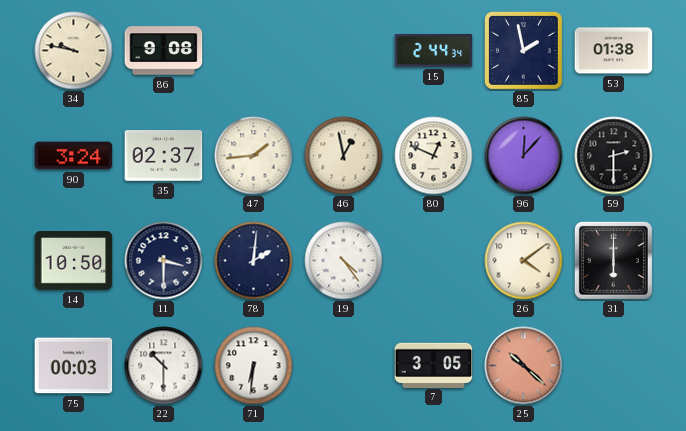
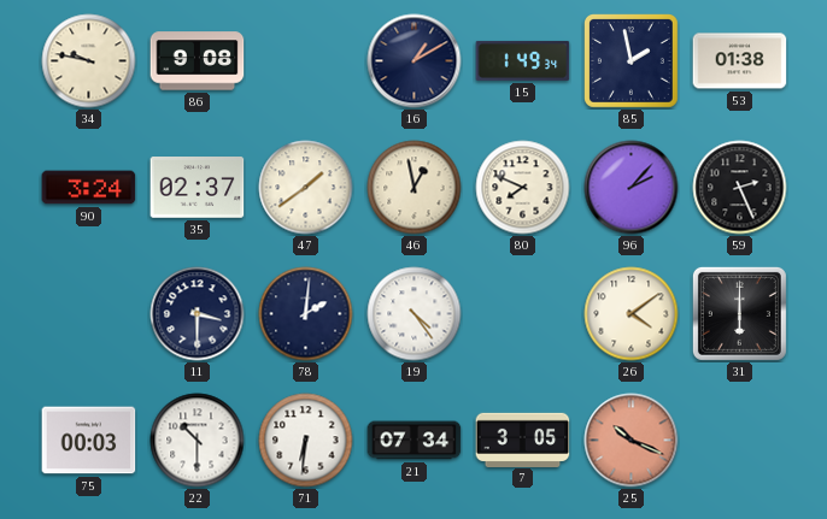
16: none -> 1:10
15: 2:44 -> 1:49
47: 1:44 -> 1:39
80: 12:49 -> 7:49
96: 12:07 -> 2:07
59: 2:30 -> 2:26
14: 10:50 -> none
21: none -> 07:34
25: 10:22 -> 10:19
